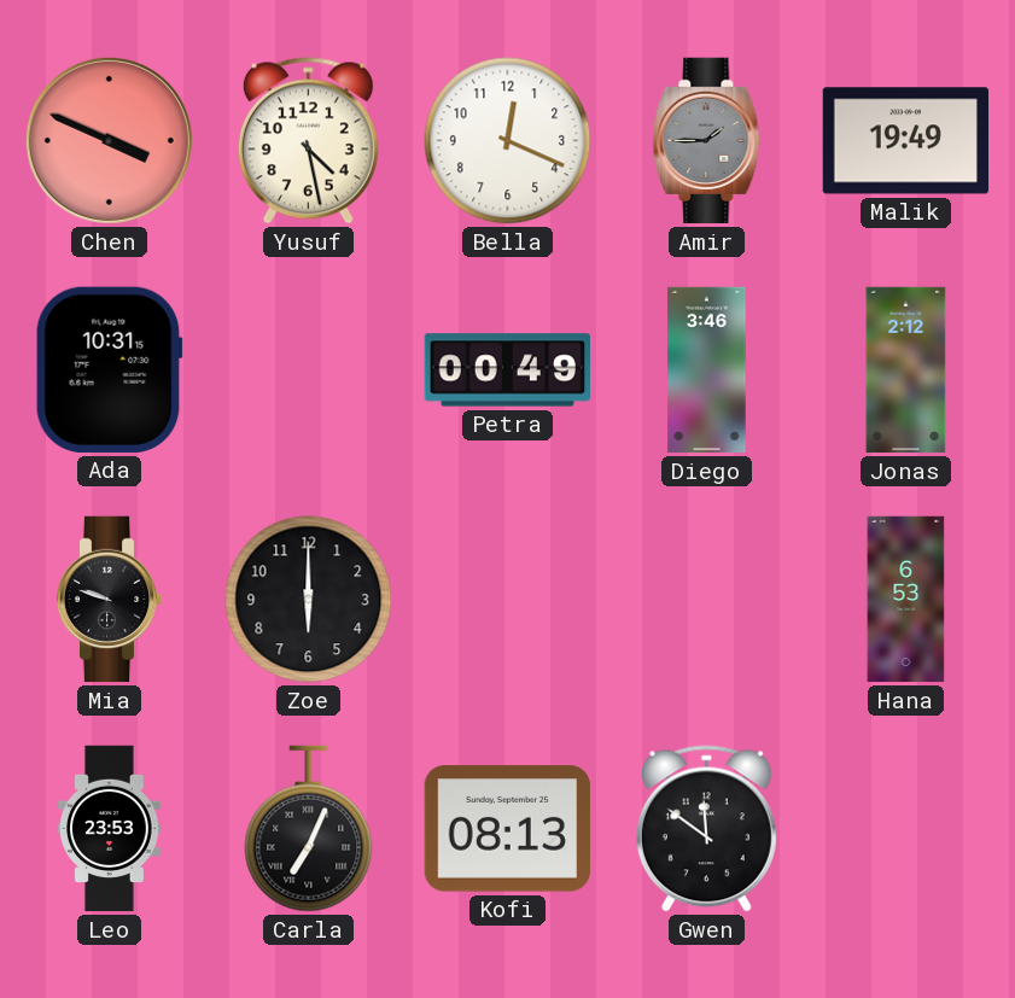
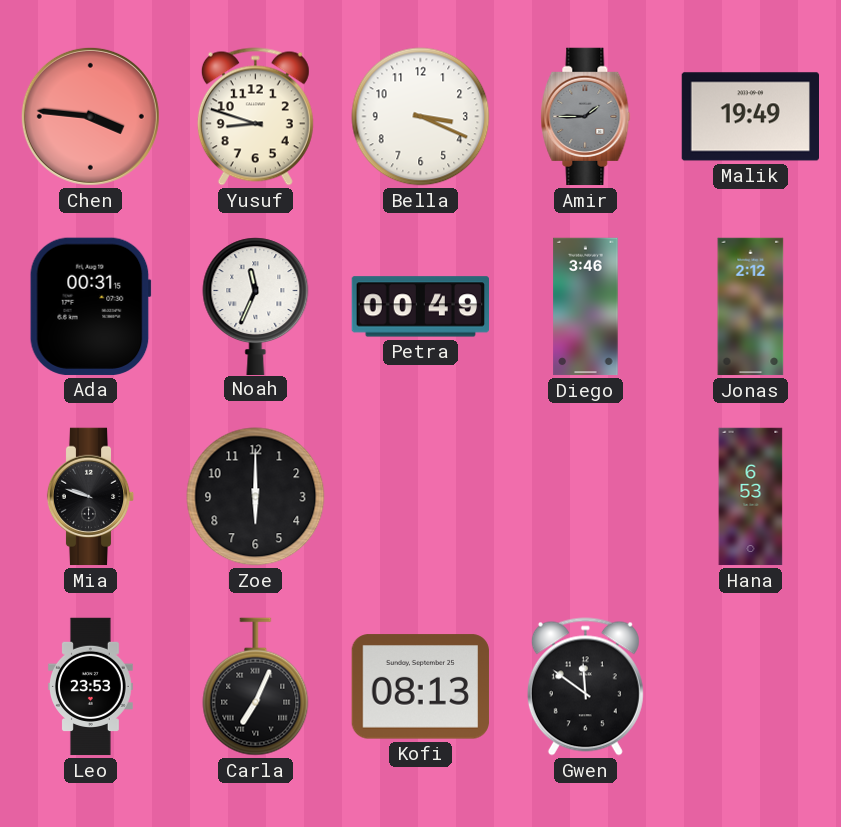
Chen: 3:49 -> 3:46
Yusuf: 4:28 -> 8:48
Bella: 12:19 -> 3:19
Ada: 10:31 -> 00:31
Noah: none -> 11:34
